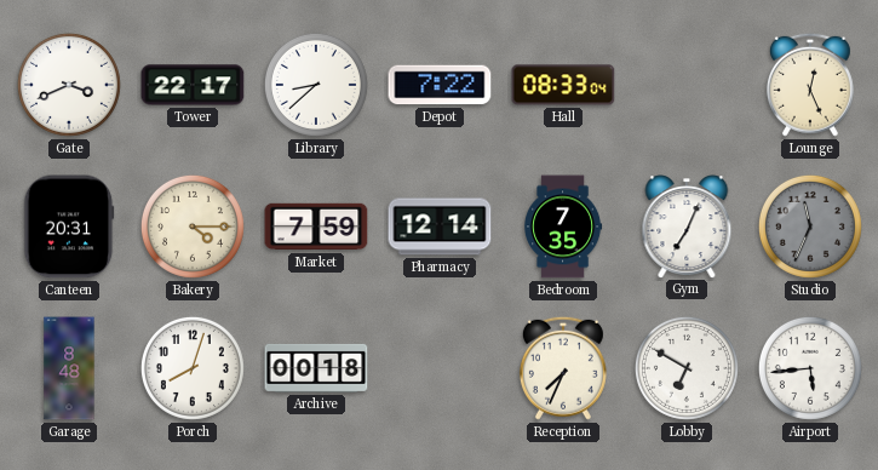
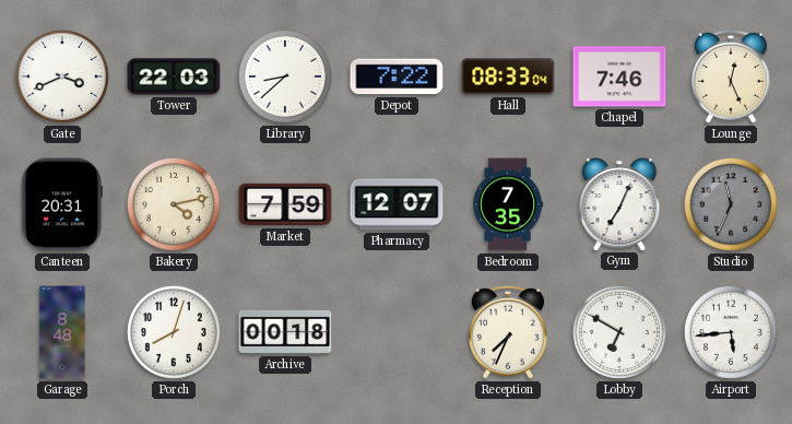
Tower: 22:17 -> 22:03
Chapel: none -> 7:46
Bakery: 4:15 -> 4:13
Pharmacy: 12:14 -> 12:07
